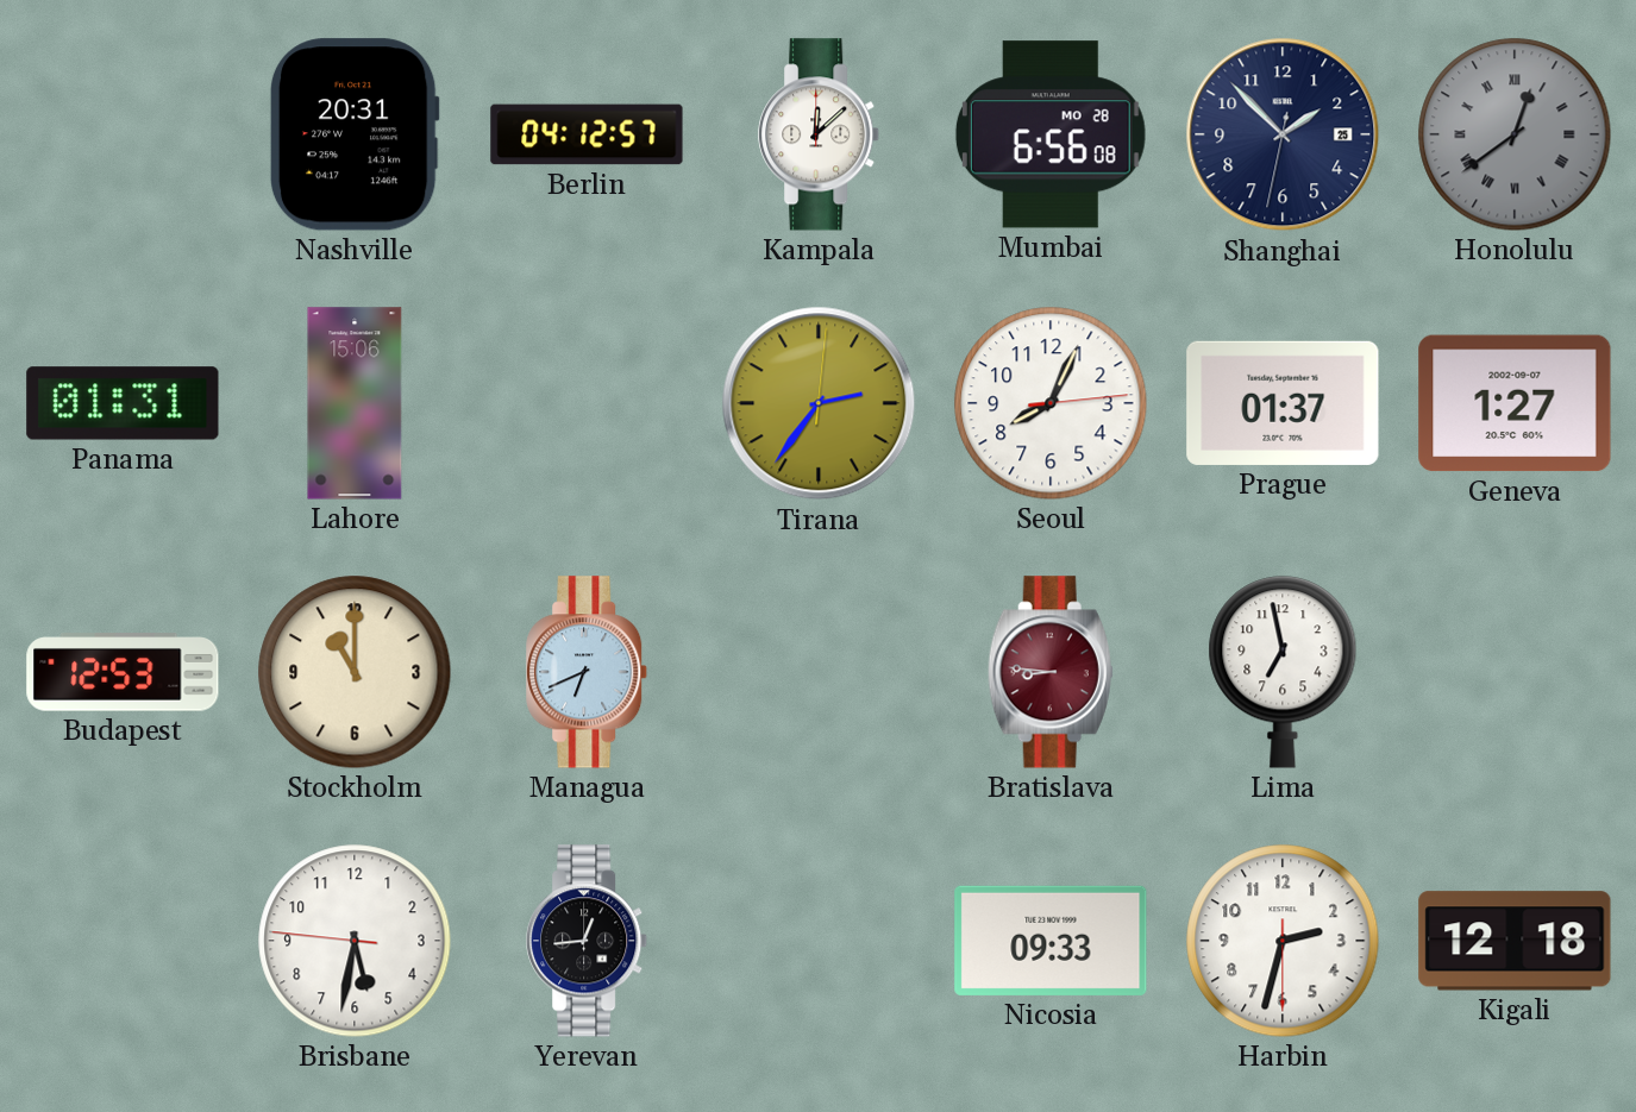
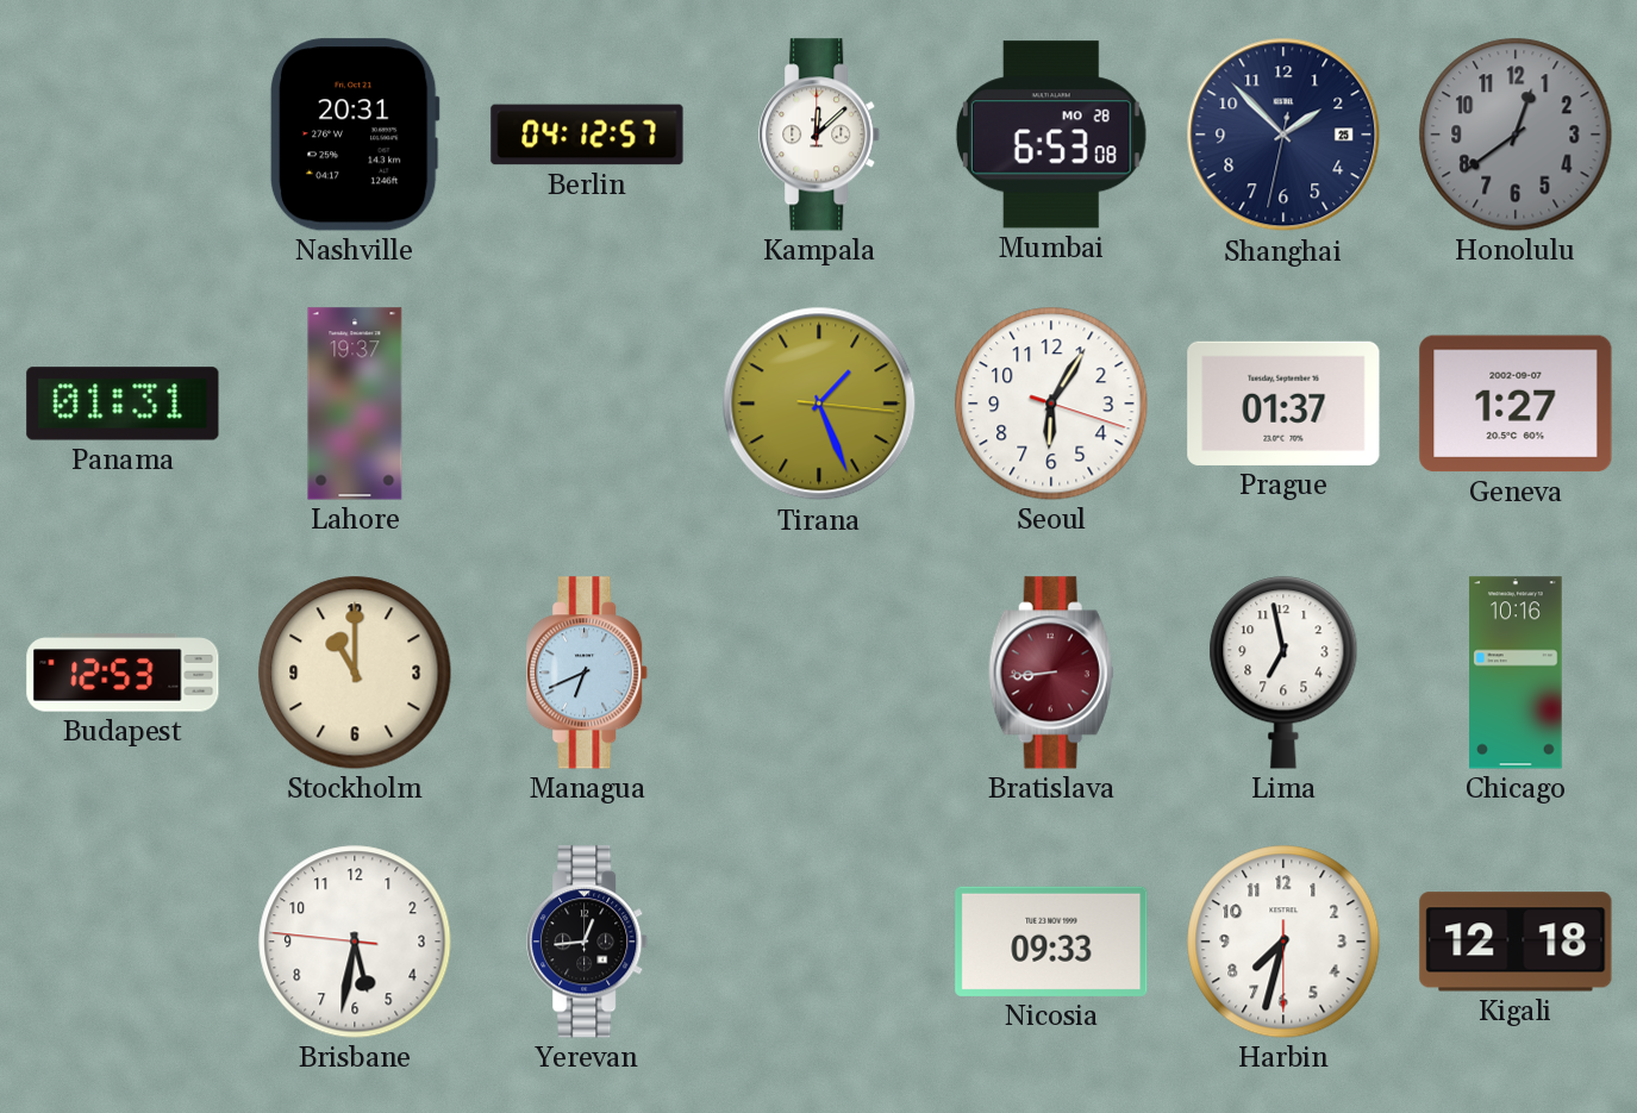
Mumbai: 6:56 -> 6:53
Honolulu numerals: Roman -> Arabic
Lahore: 15:06 -> 19:37
Tirana: 2:36 -> 1:26
Seoul: 8:04 -> 6:05
Bratislava: 8:46 -> 8:44
Chicago: none -> 10:16
Harbin: 2:32 -> 7:32
